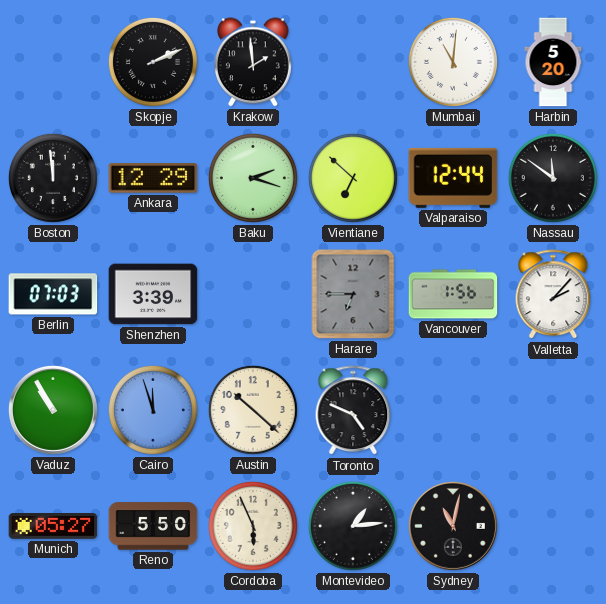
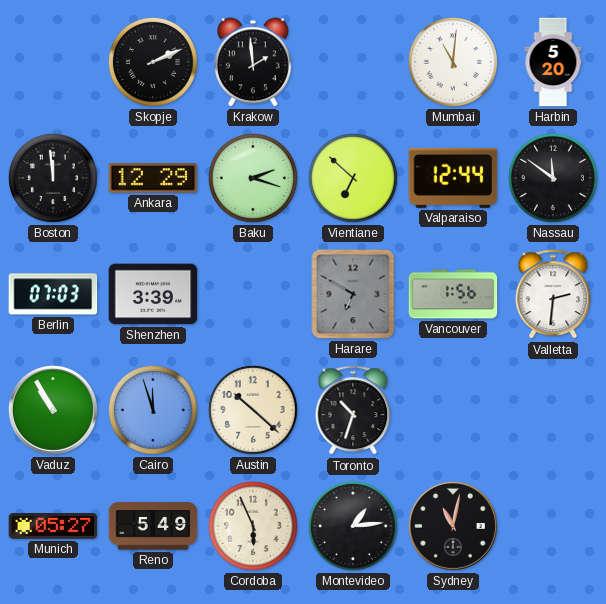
Harare: 6:45 -> 6:50
Valletta: 2:07 -> 2:31
Toronto: 4:49 -> 10:33
Reno: 5:50 -> 5:49
